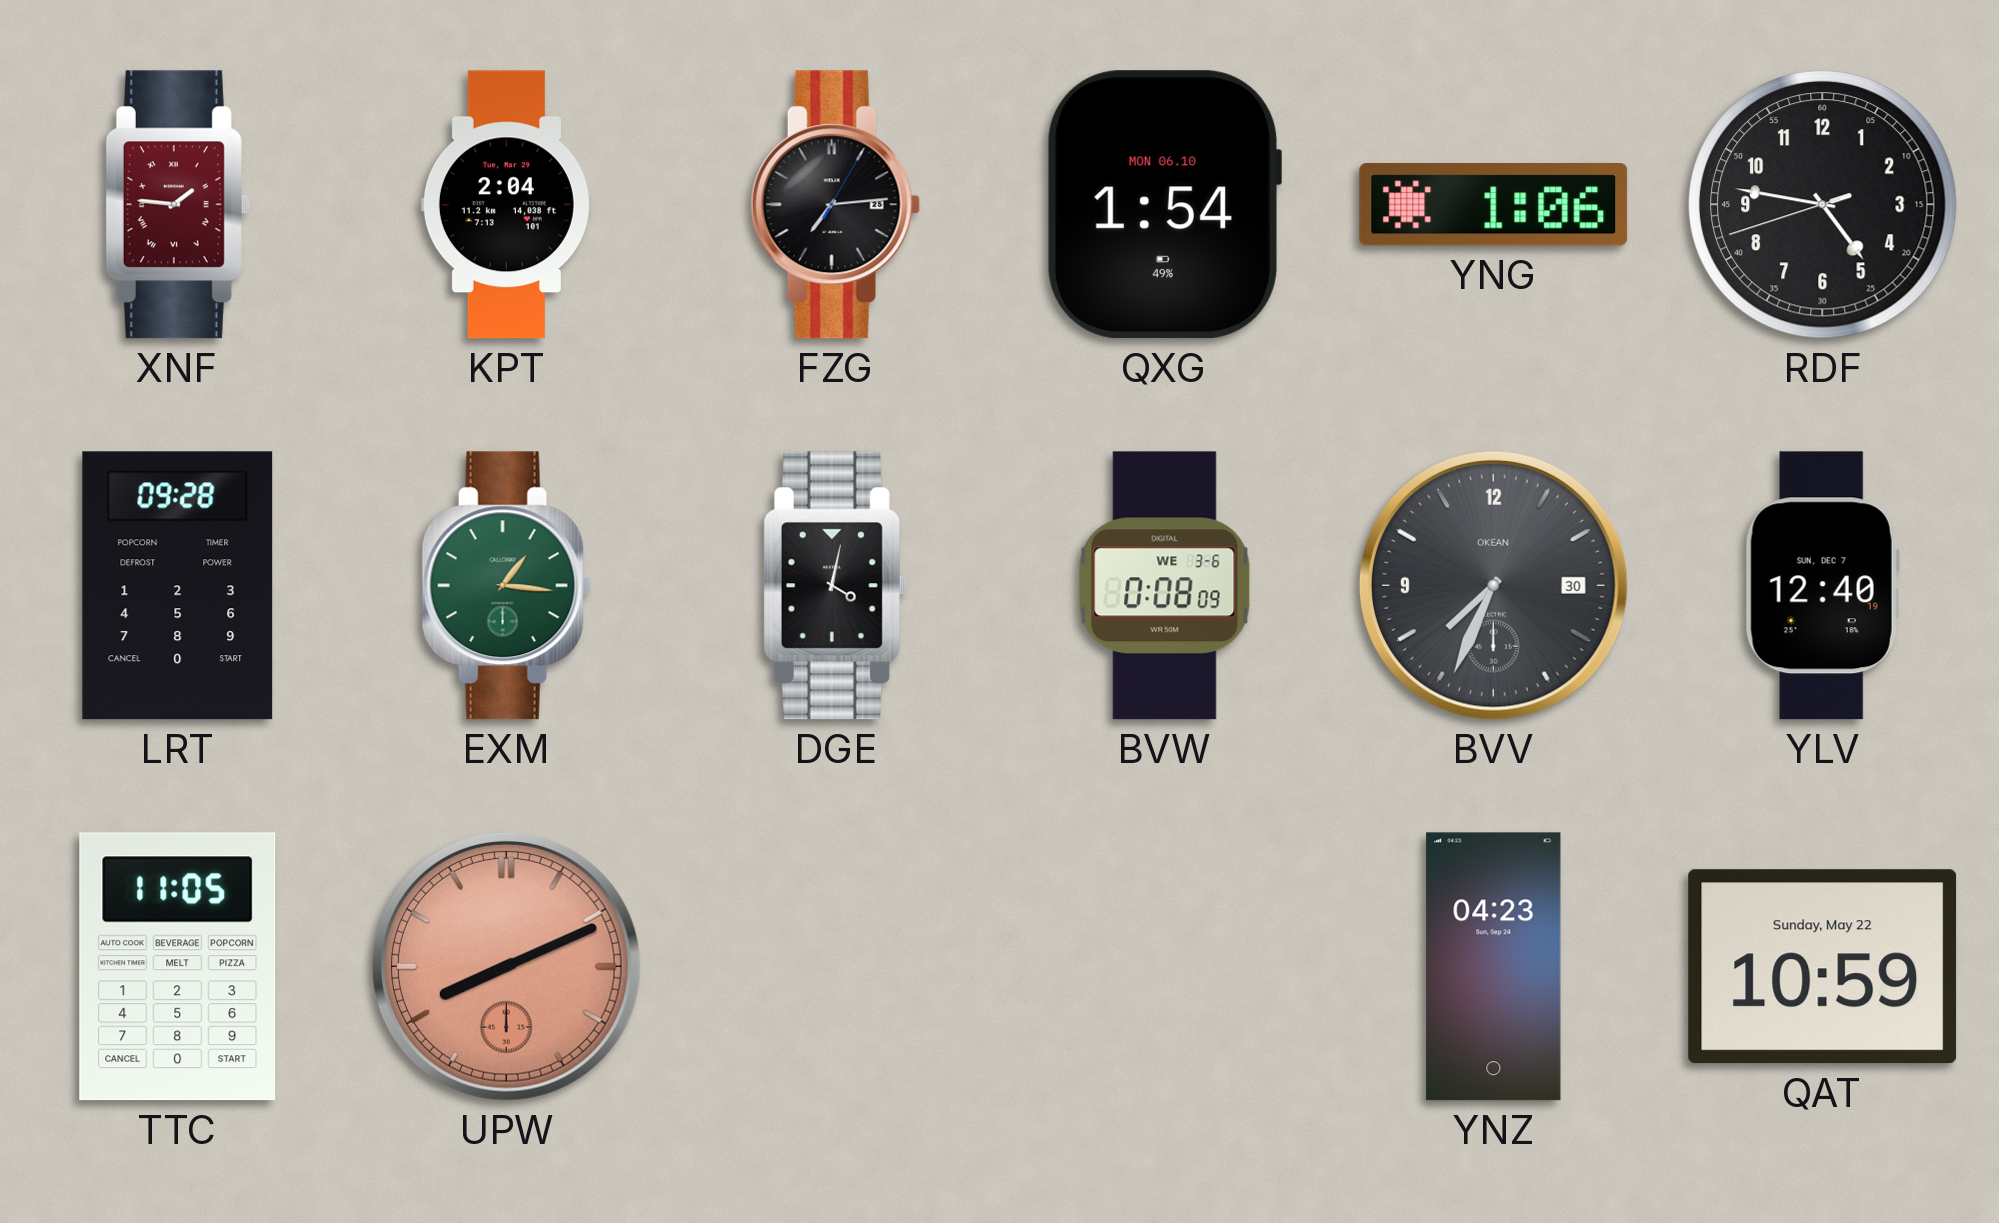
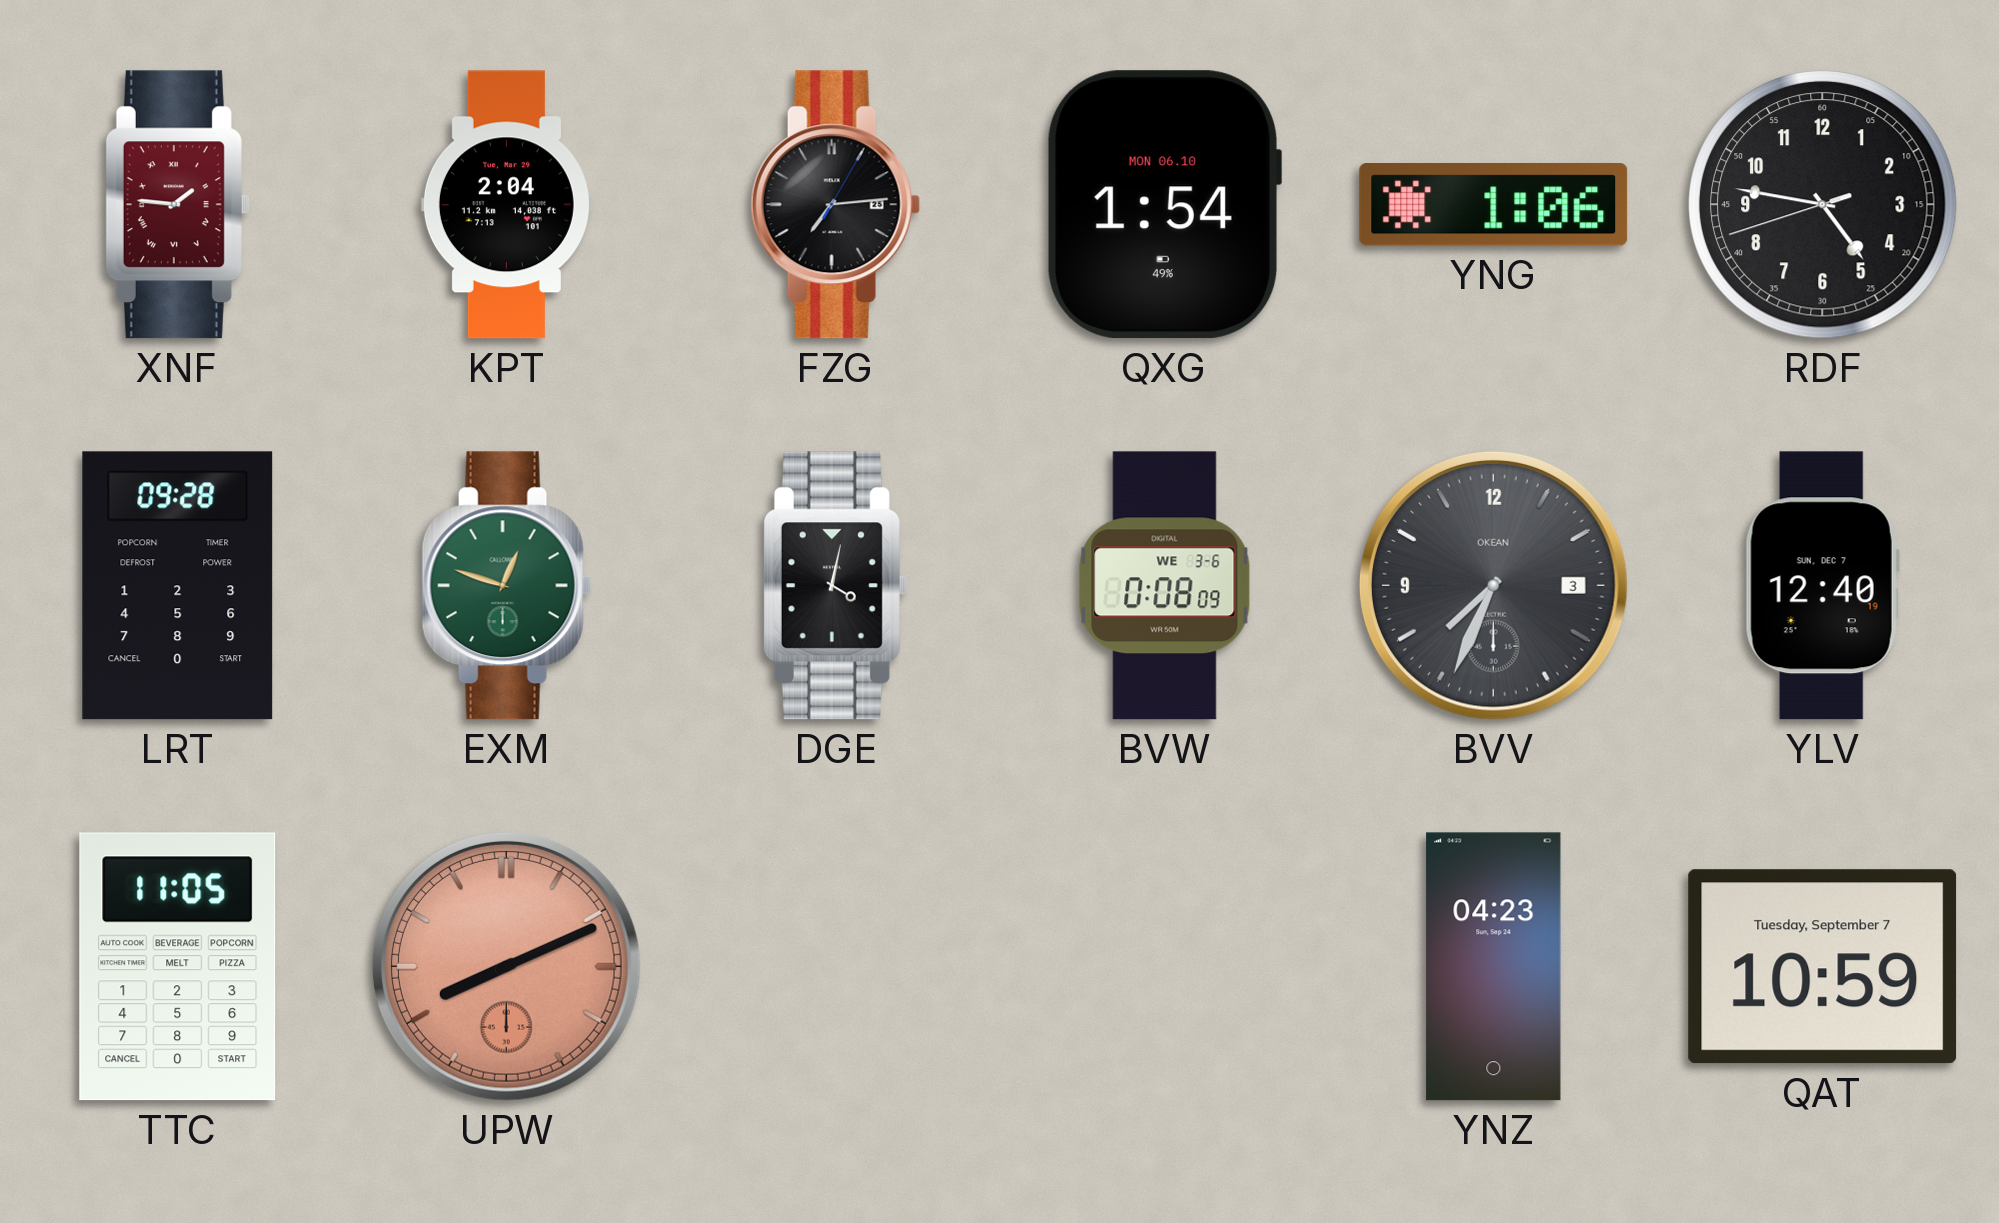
EXM: 1:16 -> 12:48
BVV date: 30 -> 3
QAT date: Sunday, May 22 -> Tuesday, September 7
